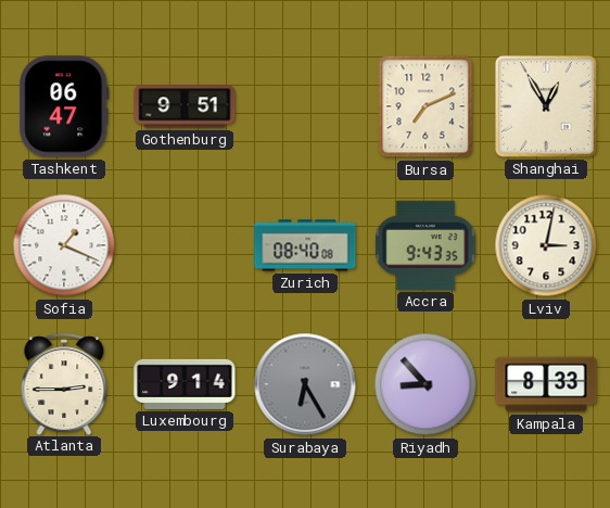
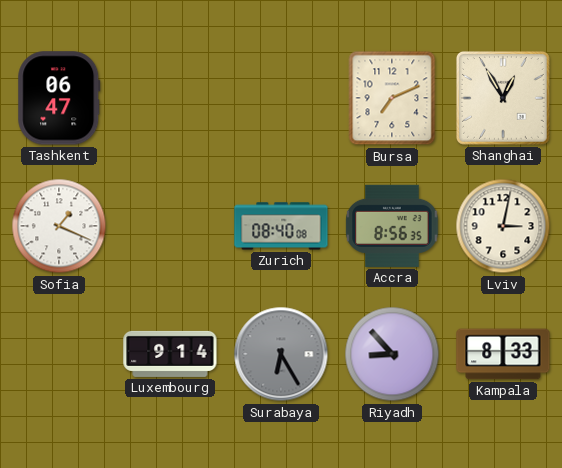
Gothenburg: 9:51 -> none
Accra: 9:43 -> 8:56
Atlanta: 2:45 -> none
